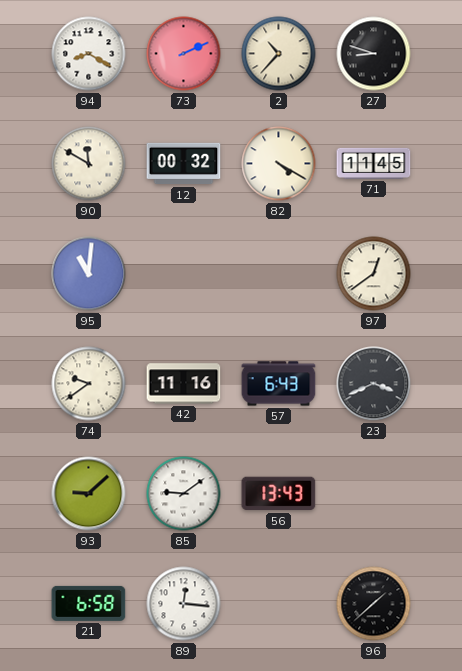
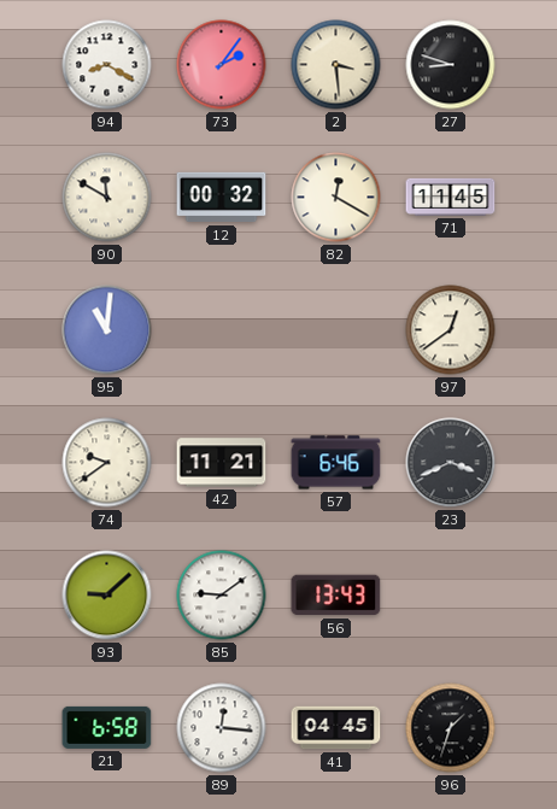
73: 2:11 -> 2:06
2: 10:37 -> 3:29
82: 4:20 -> 12:20
42: 11:16 -> 11:21
57: 6:43 -> 6:46
41: none -> 04:45
96: 1:38 -> 1:33
